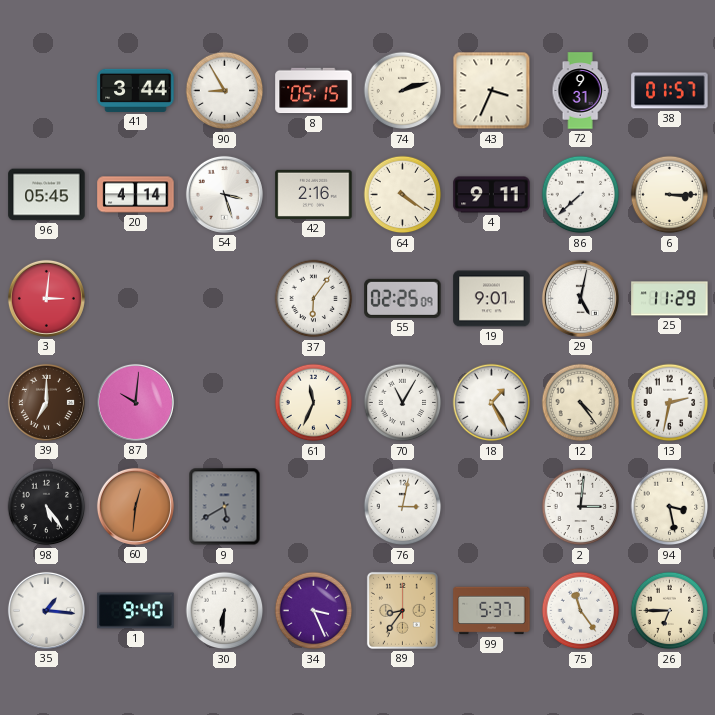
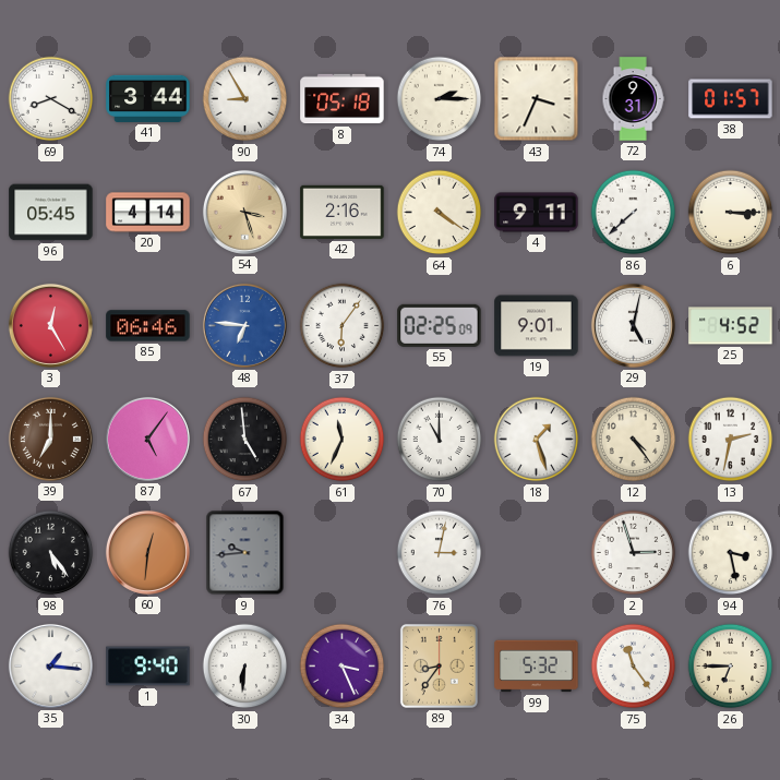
69: none -> 8:20
8: 05:15 -> 05:18
74: 2:12 -> 2:15
54 dial: white -> champagne
3: 3:01 -> 12:25
85: none -> 06:46
48: none -> 6:46
25: 11:29 -> 4:52
87: 10:01 -> 5:06
67: none -> 4:59
70: 11:05 -> 11:00
18: 1:25 -> 1:27
9: 5:40 -> 9:44
2: 3:01 -> 2:57
99: 5:37 -> 5:32
